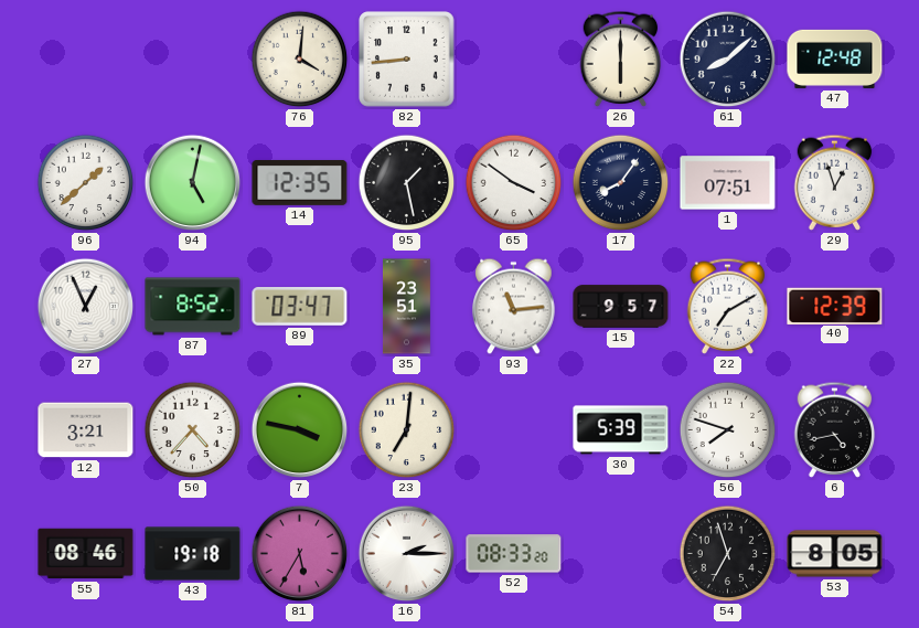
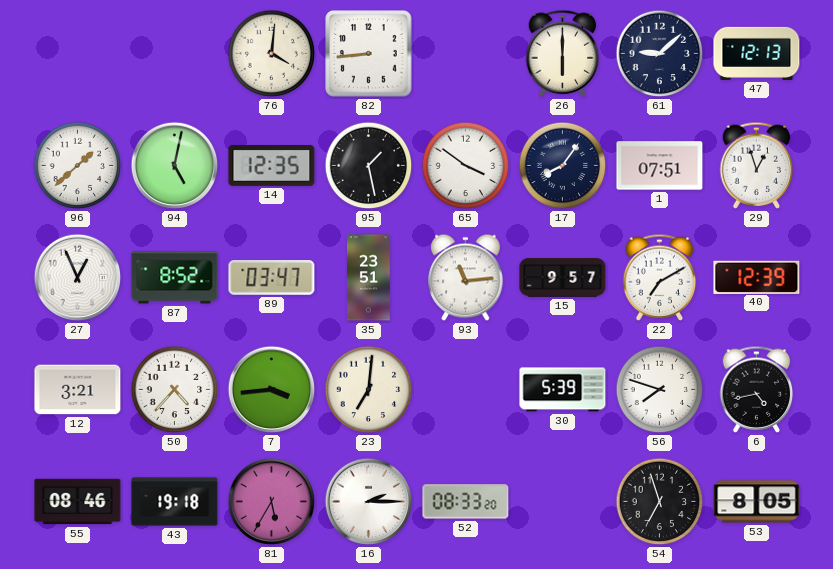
61: 8:08 -> 9:08
47: 12:48 -> 12:13
7: 3:47 -> 3:44
